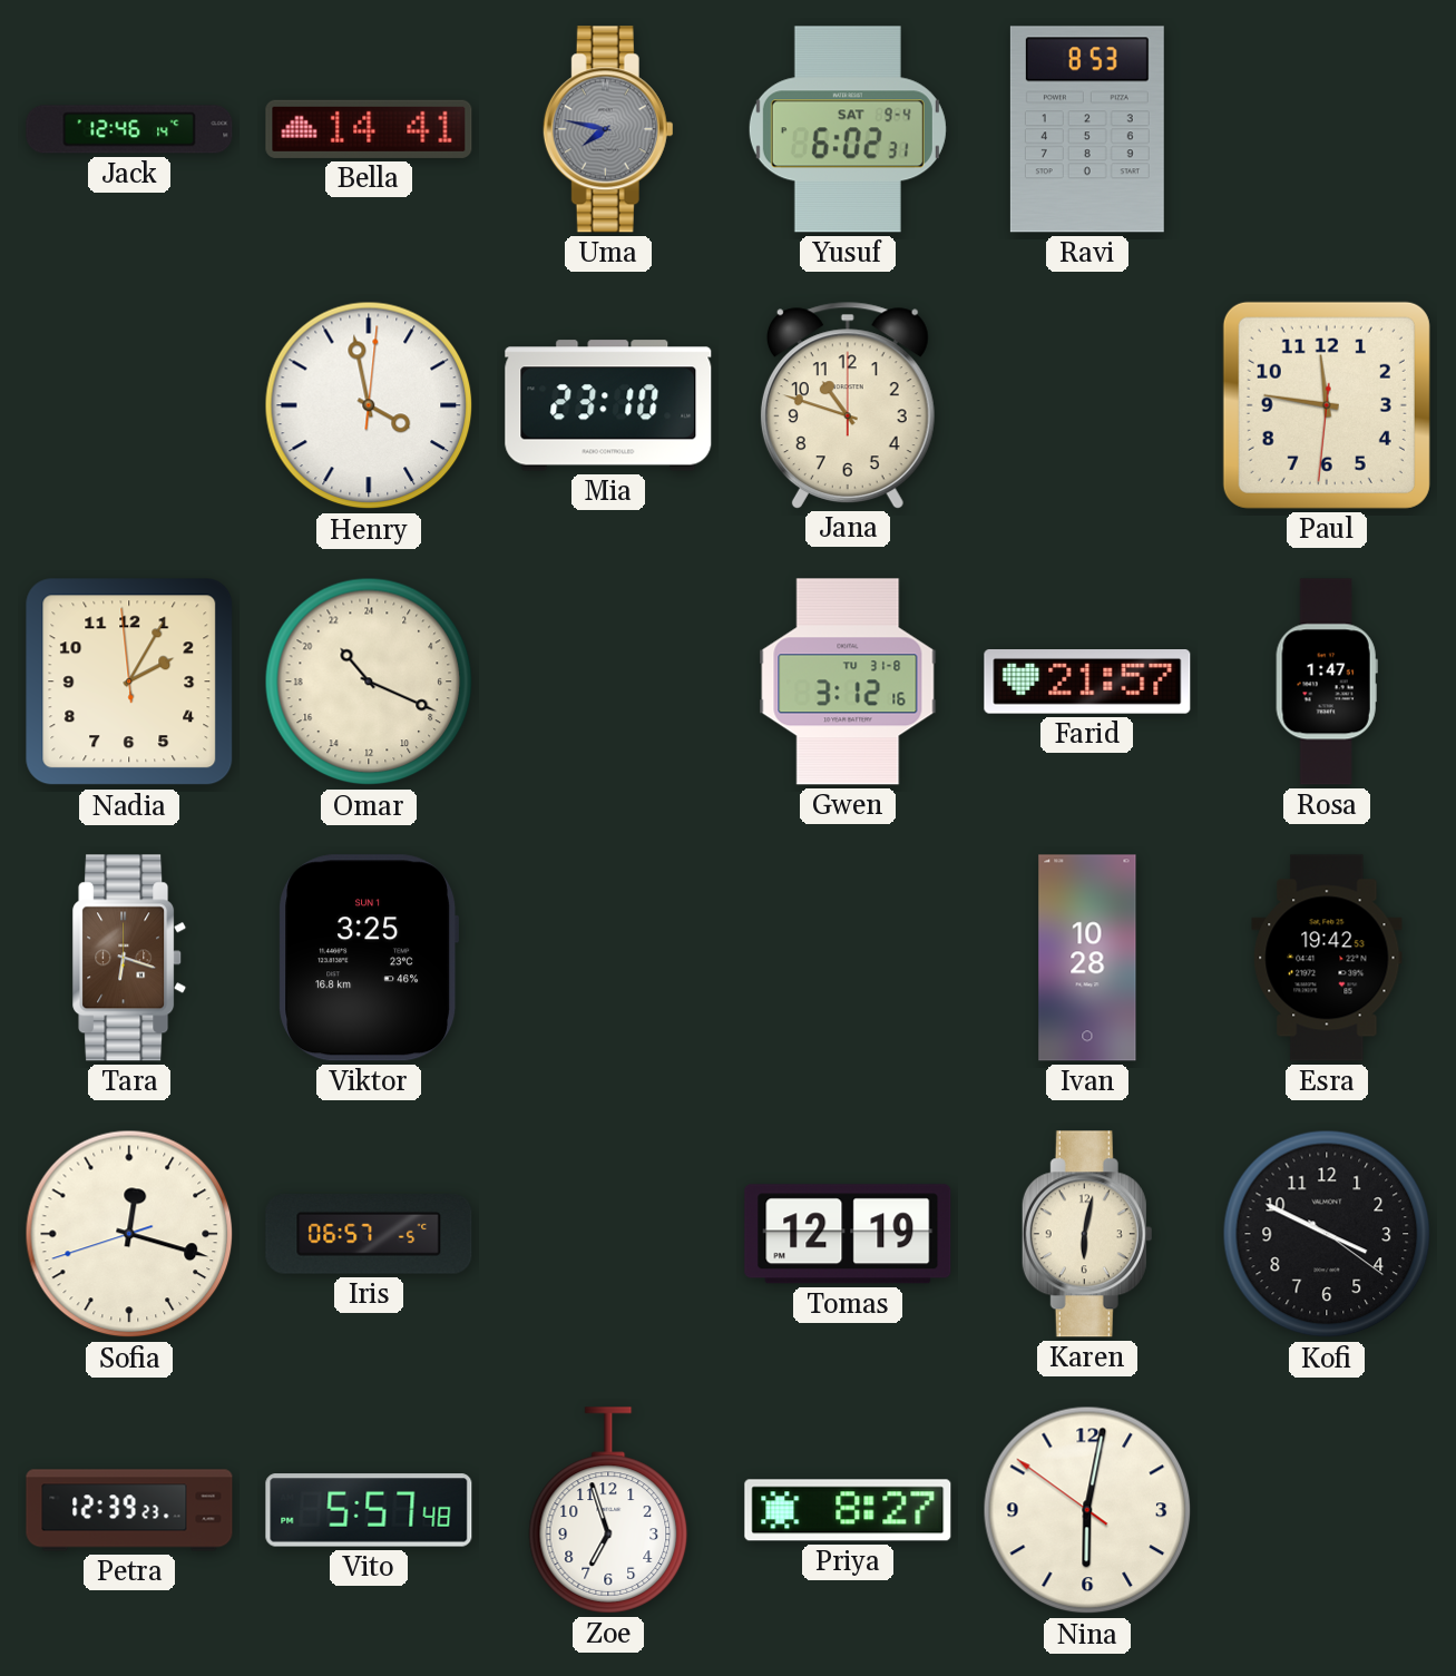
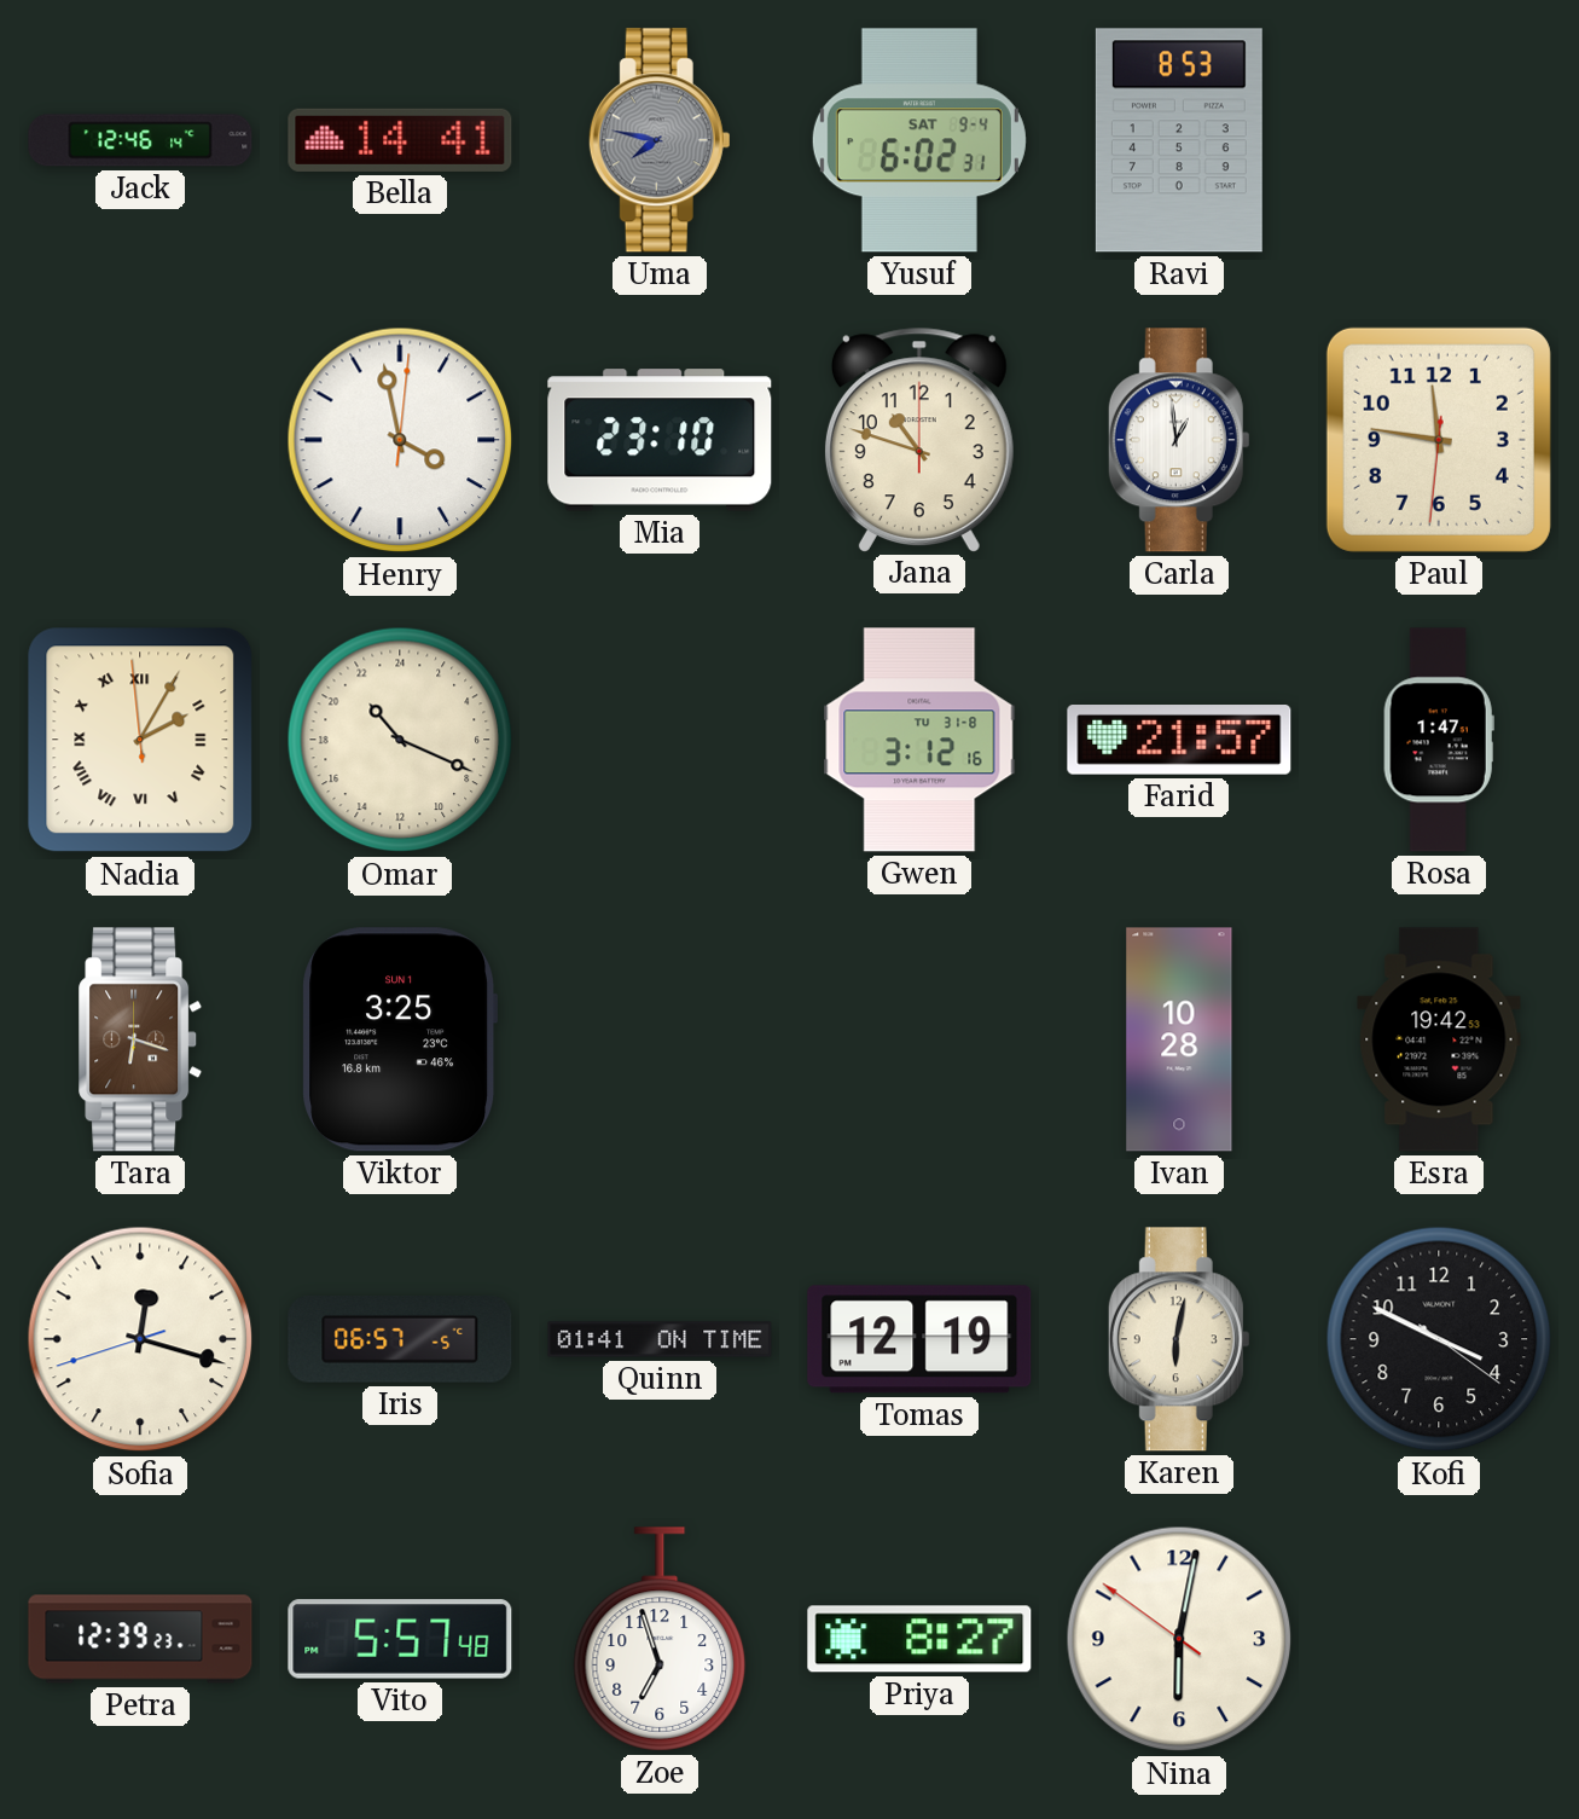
Carla: none -> 12:59
Nadia numerals: Arabic -> Roman
Quinn: none -> 01:41
